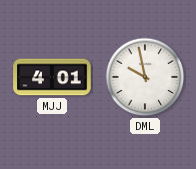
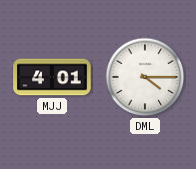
DML: 9:58 -> 4:15
